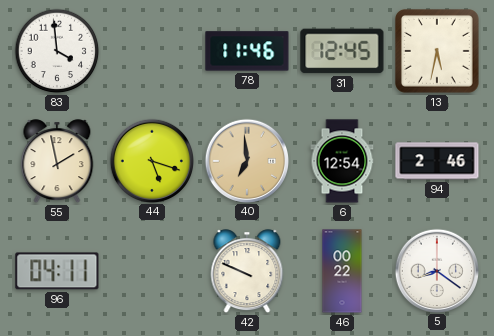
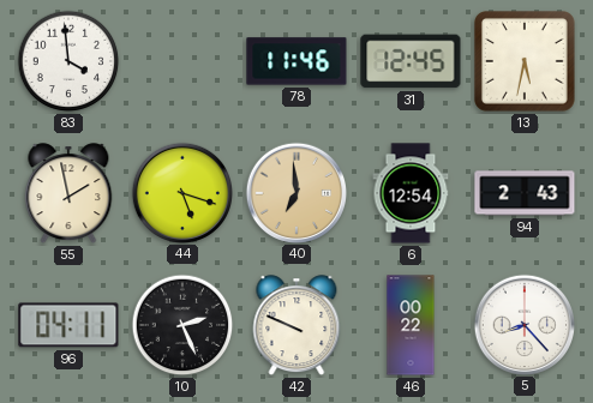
94: 2:46 -> 2:43
10: none -> 2:26
5: 8:21 -> 8:23
